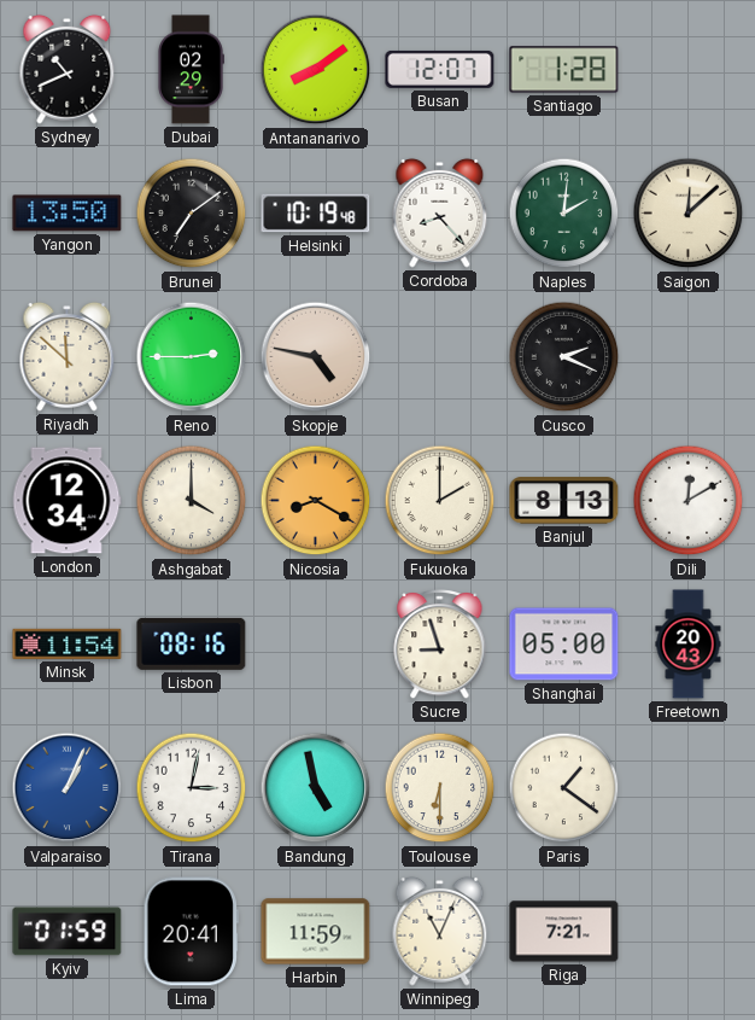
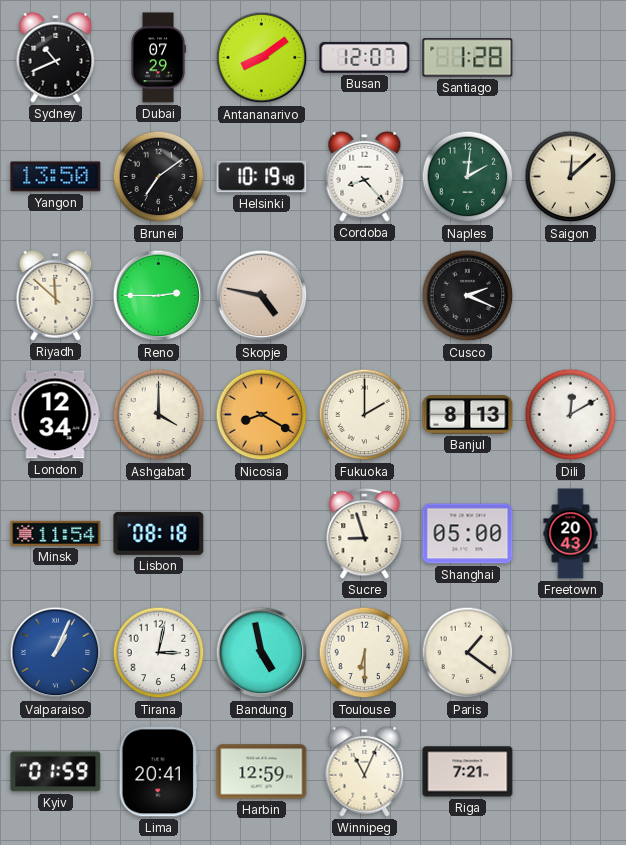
Dubai: 02:29 -> 07:29
Lisbon: 08:16 -> 08:18
Harbin: 11:59 -> 12:59
